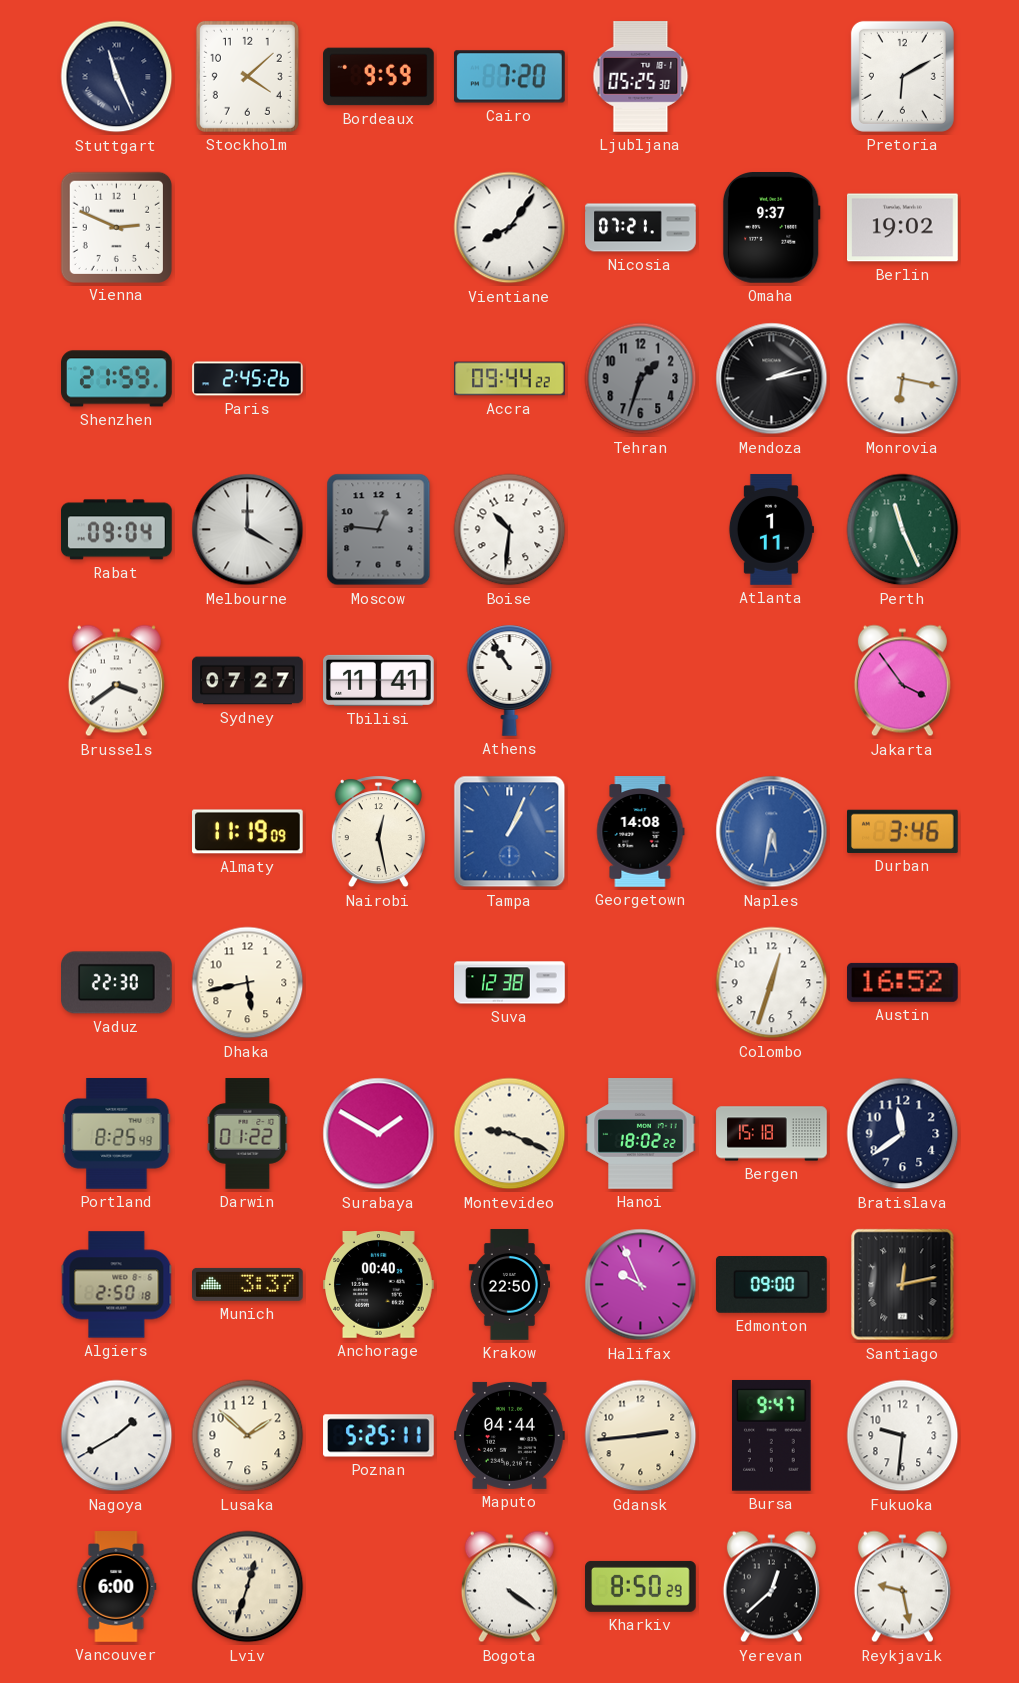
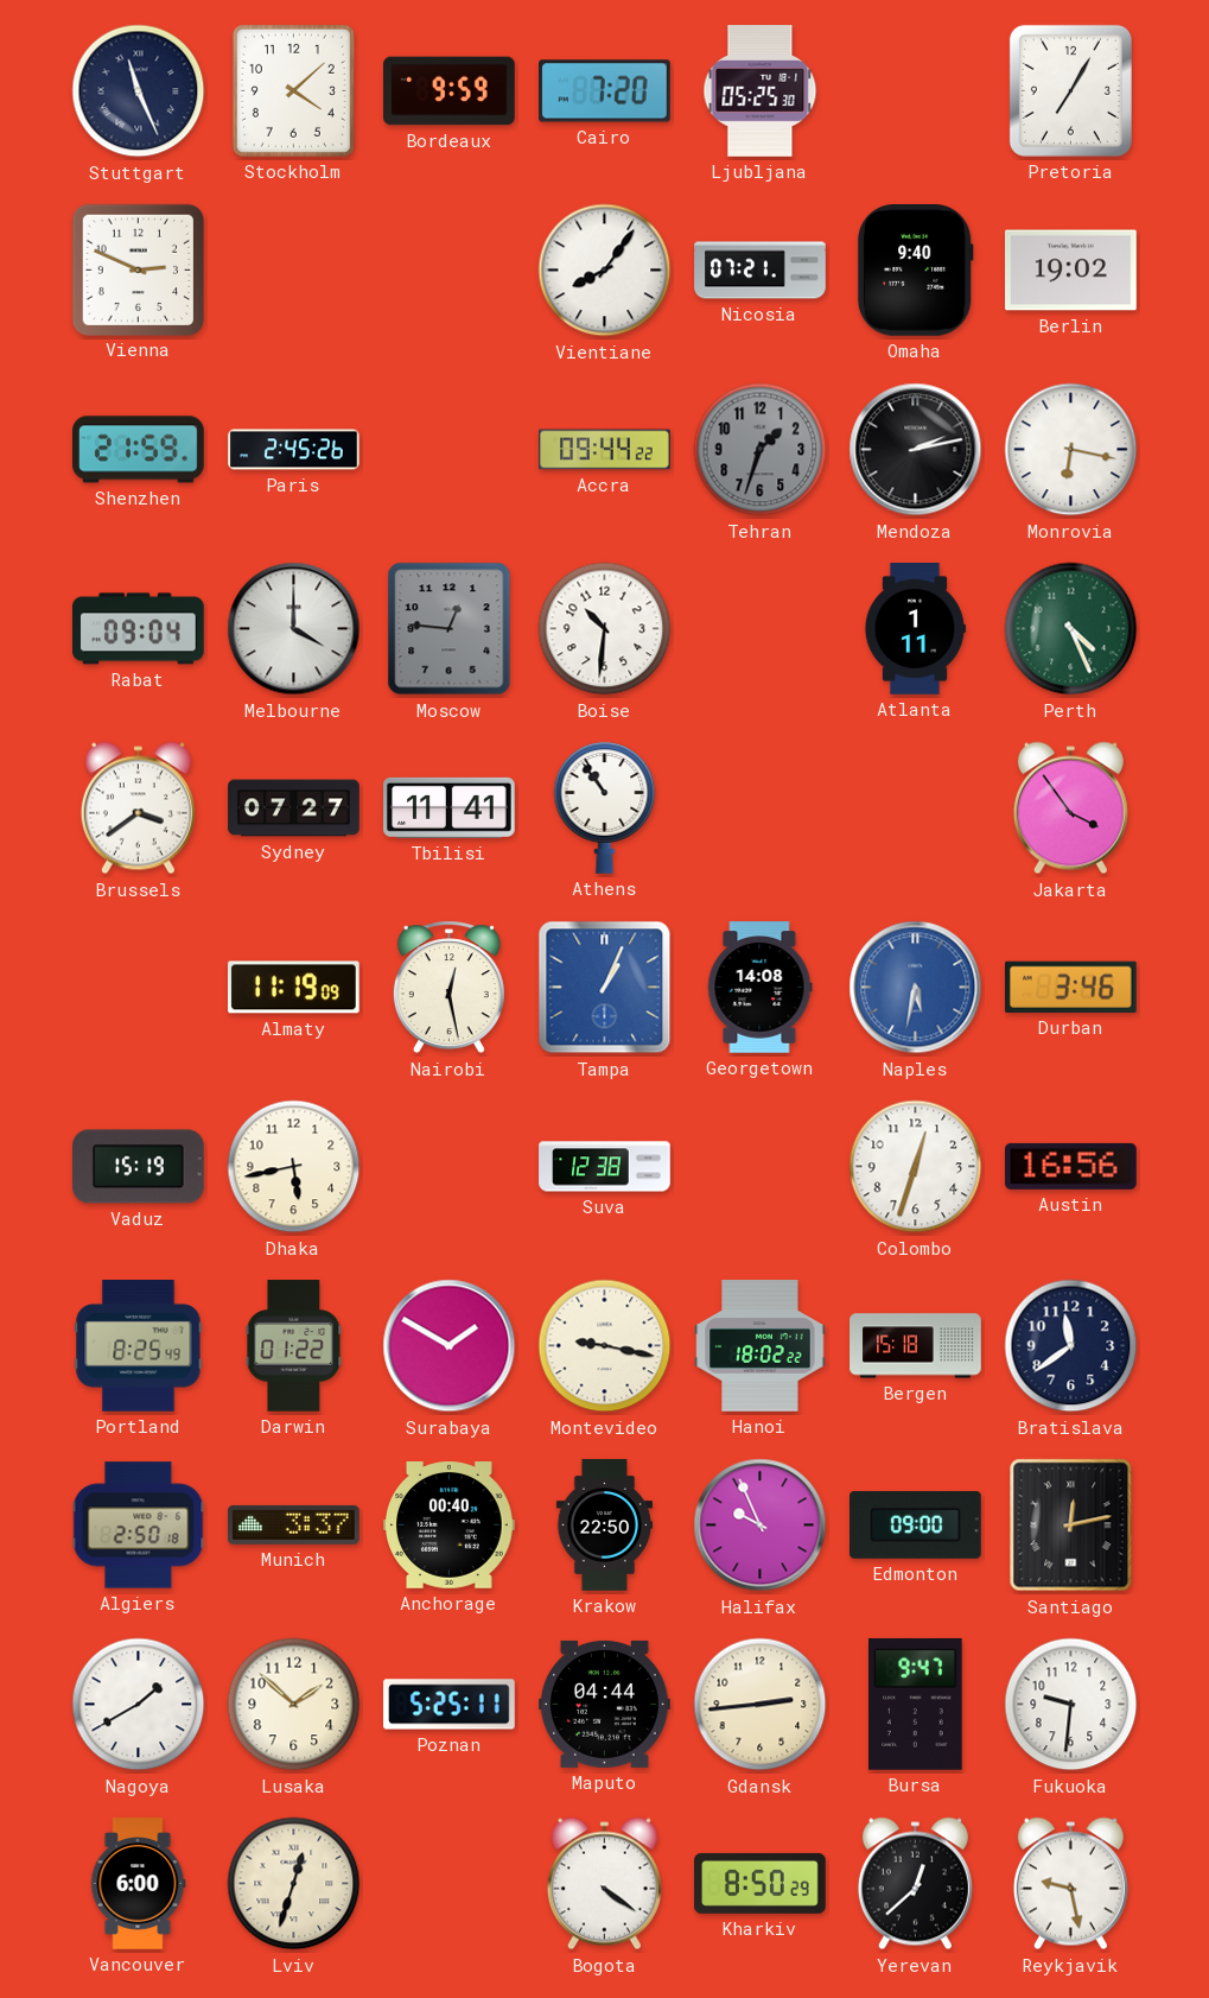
Pretoria: 6:10 -> 7:05
Omaha: 9:37 -> 9:40
Perth: 11:26 -> 4:26
Vaduz: 22:30 -> 15:19
Austin: 16:52 -> 16:56
Montevideo: 9:19 -> 9:17
